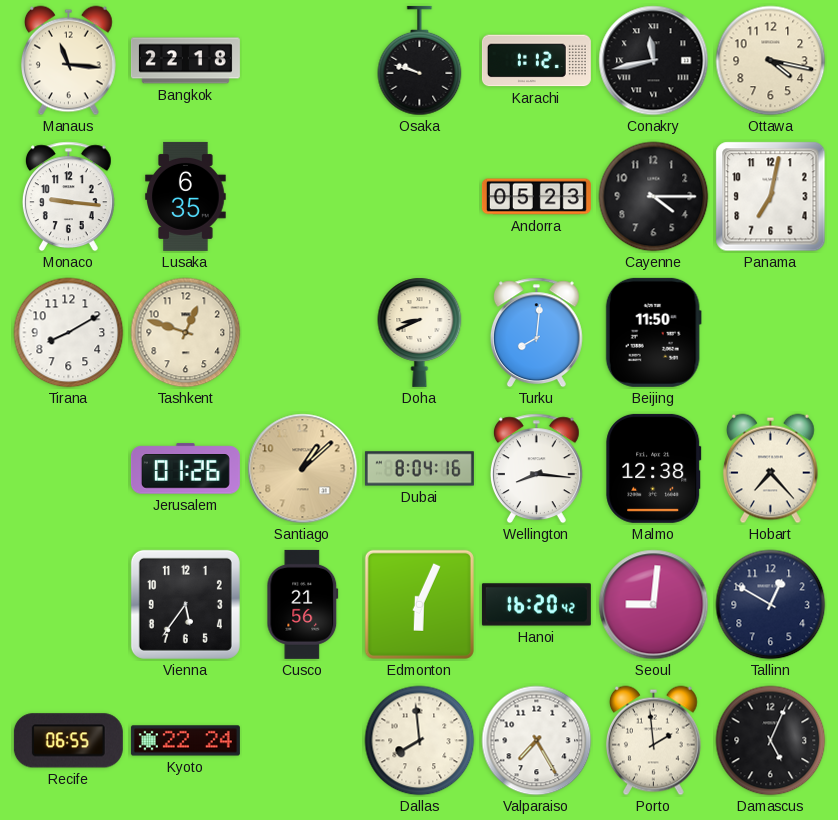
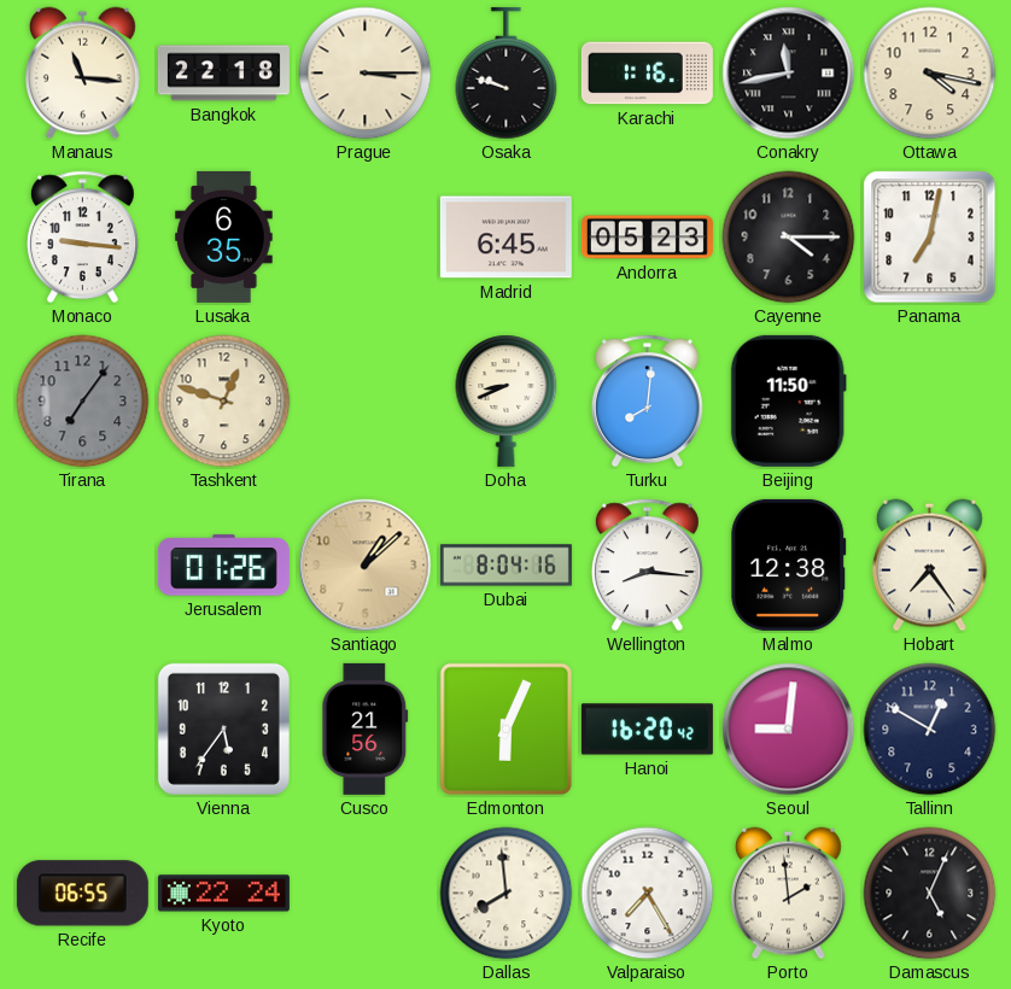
Prague: none -> 3:15
Karachi: 1:12 -> 1:16
Madrid: none -> 6:45
Tirana: 8:10 -> 7:06
Tirana dial: white -> grey
Hobart: 7:23 -> 7:24
